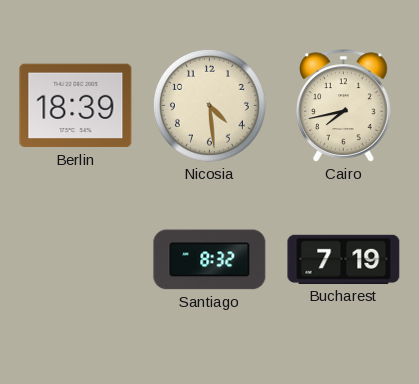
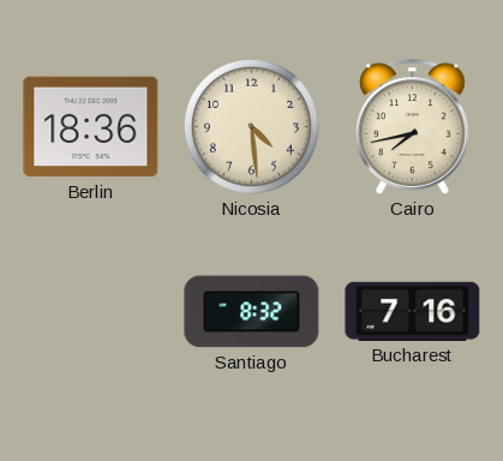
Berlin: 18:39 -> 18:36
Bucharest: 7:19 -> 7:16
